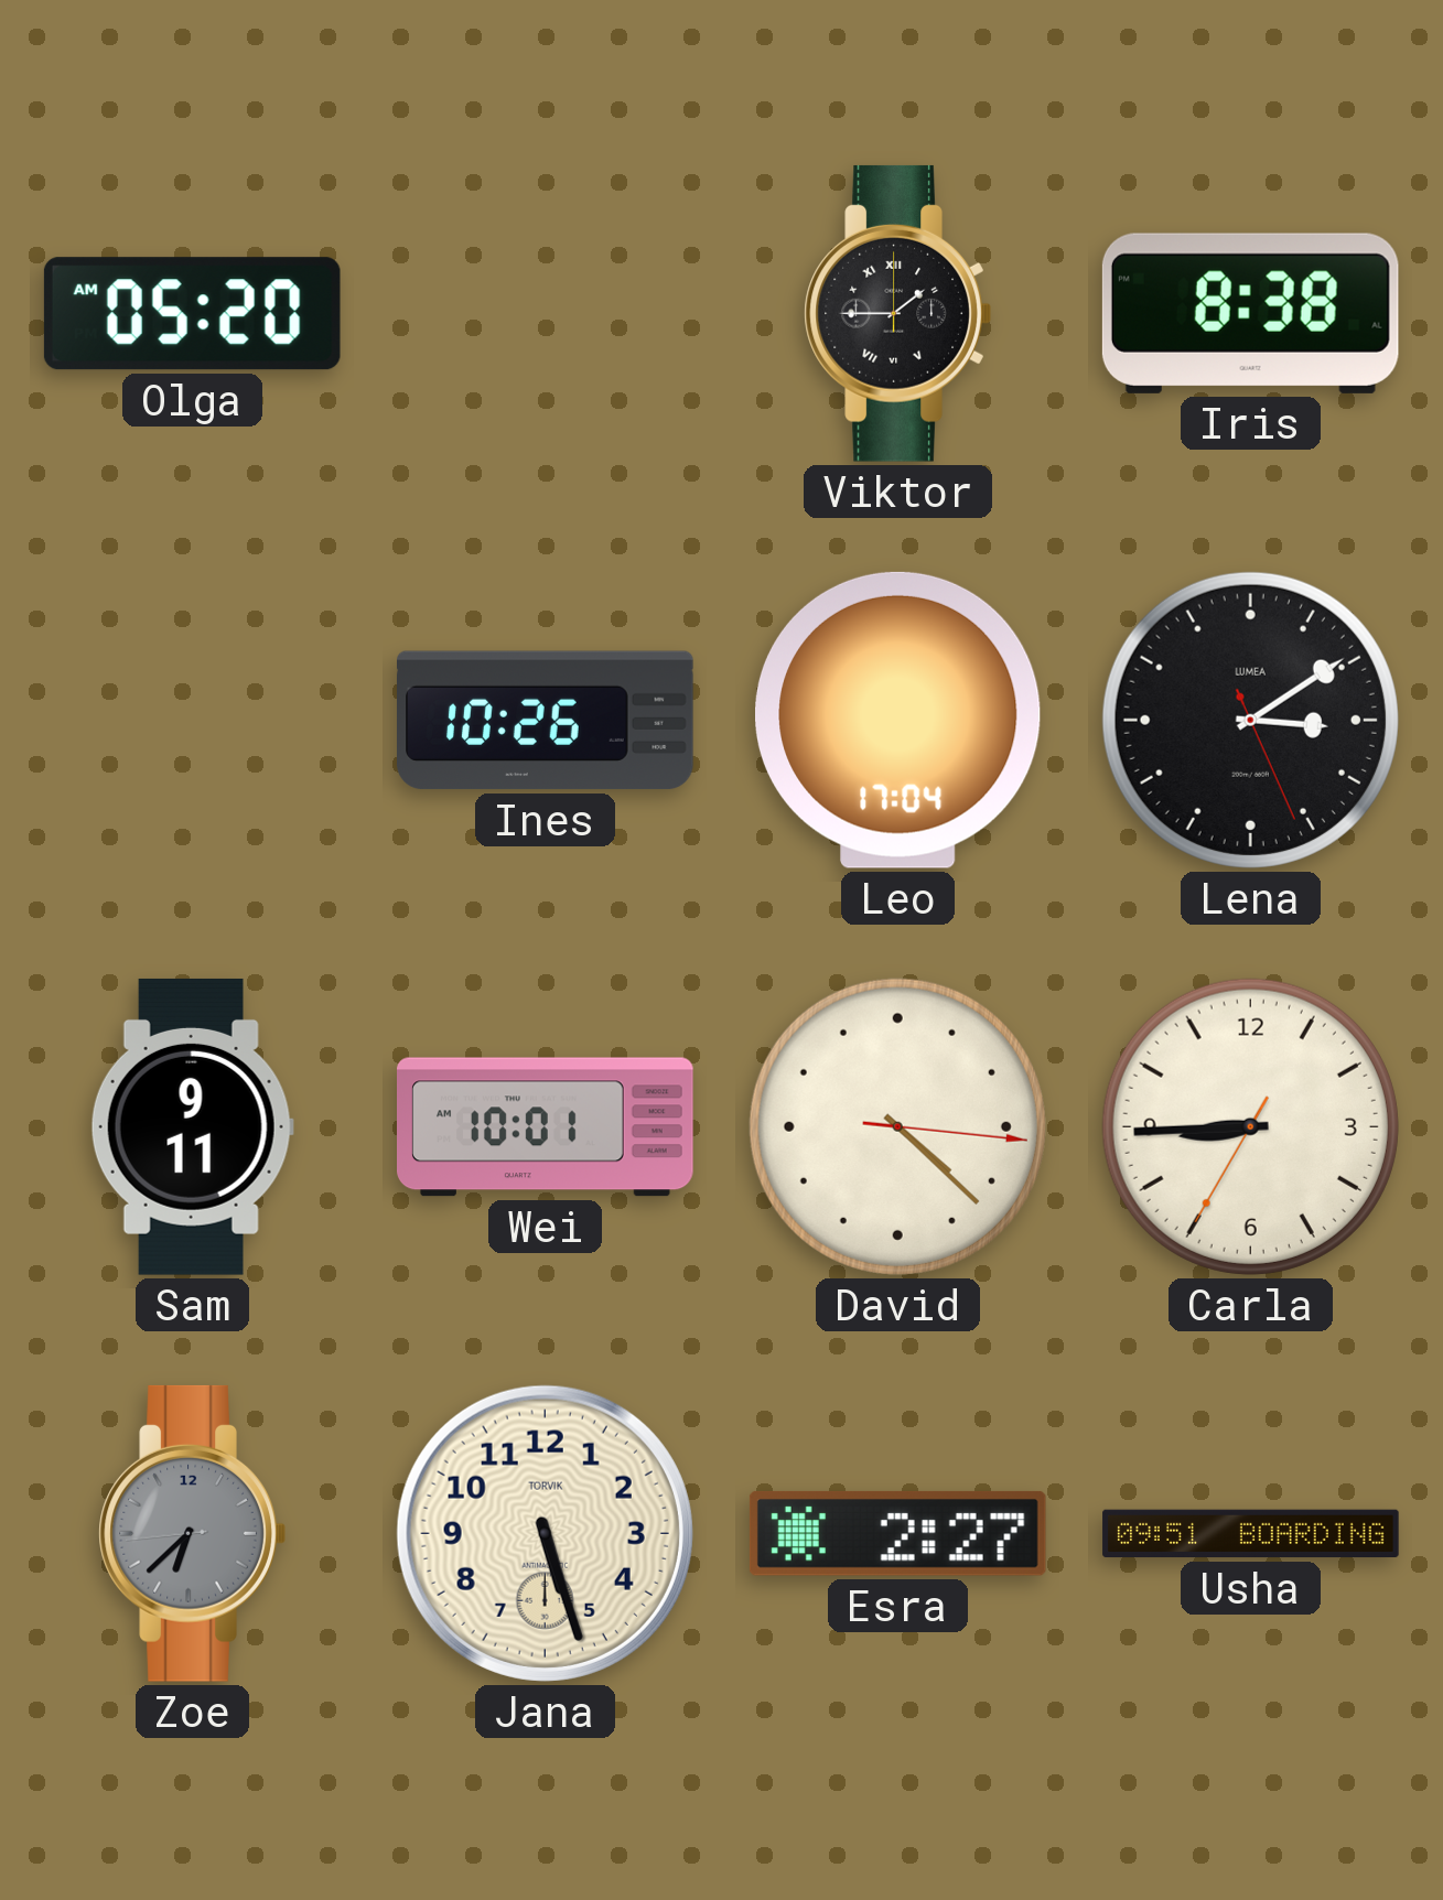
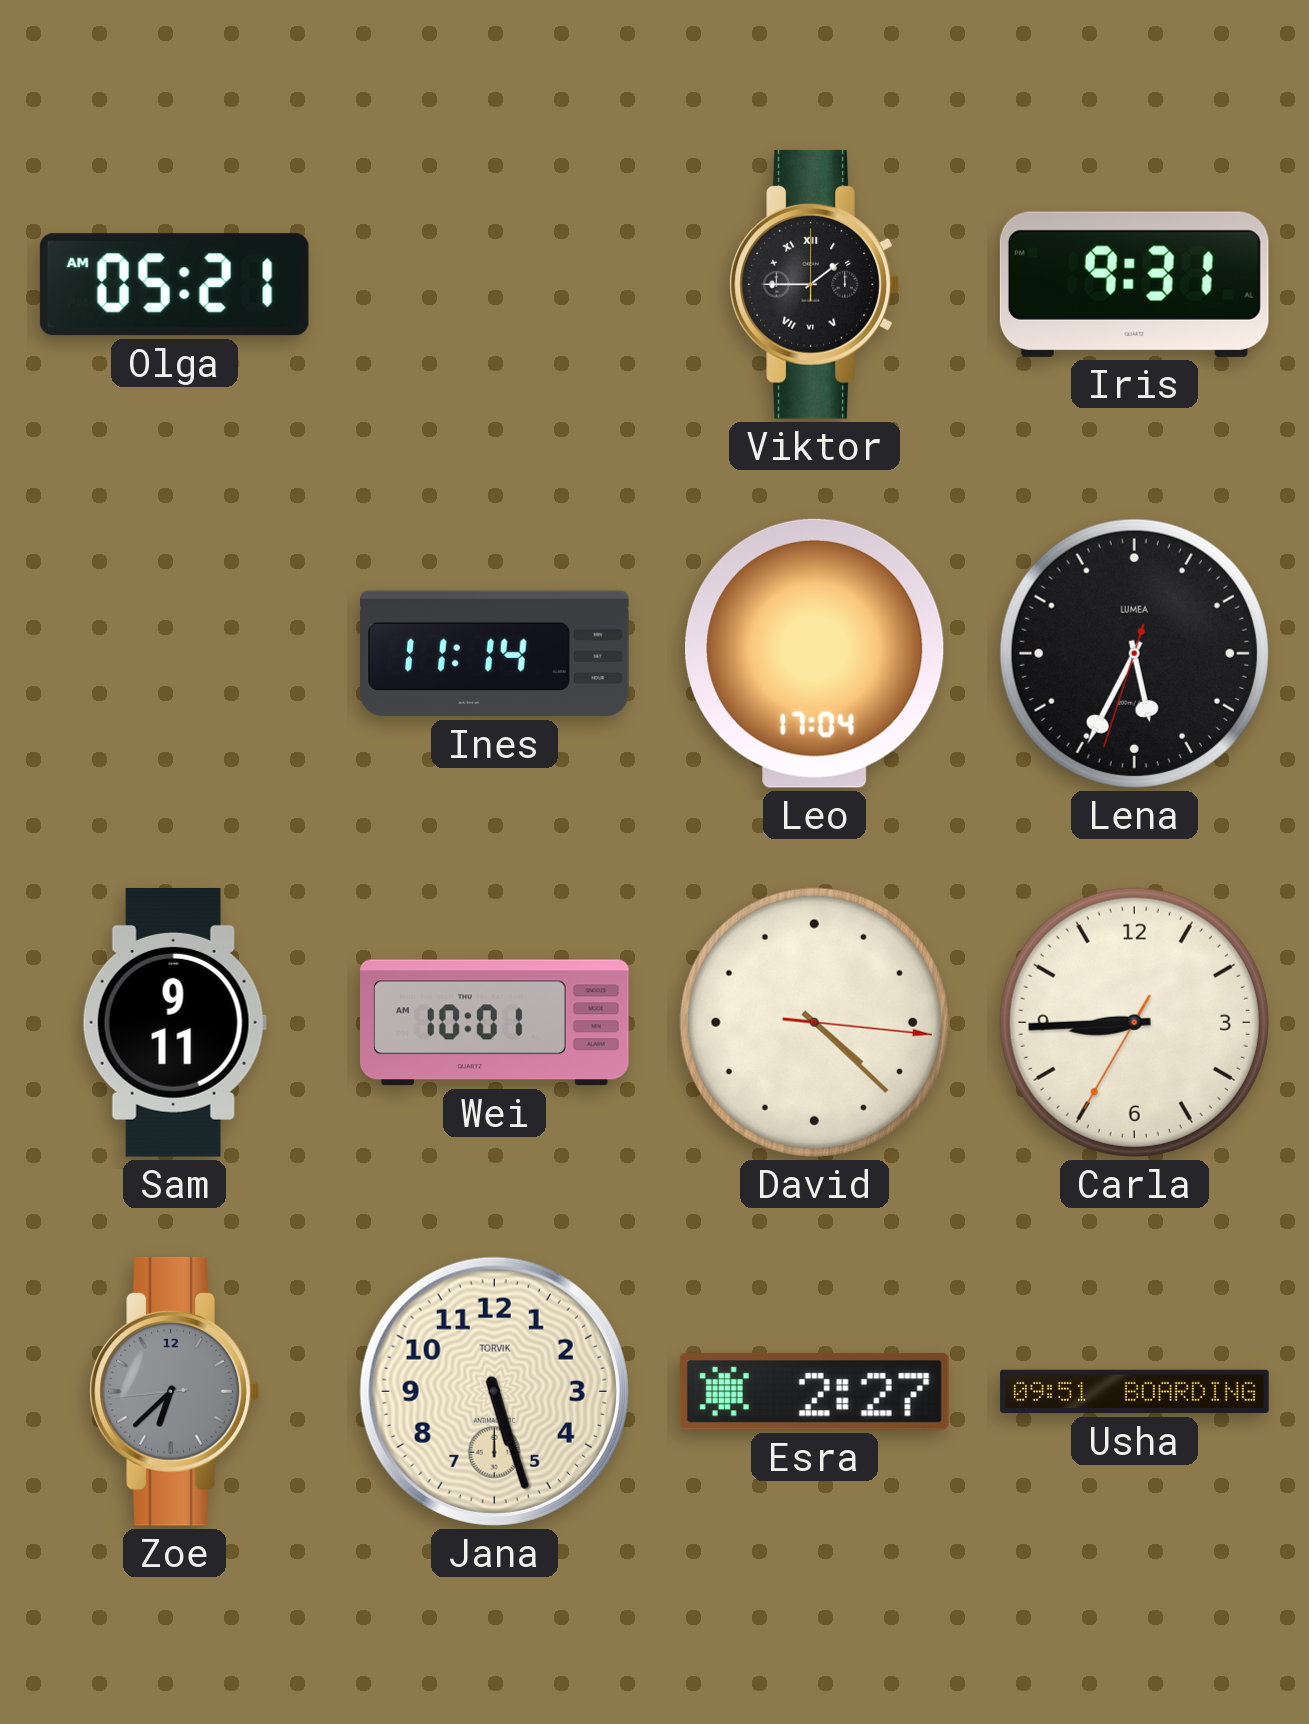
Olga: 05:20 -> 05:21
Iris: 8:38 -> 9:31
Ines: 10:26 -> 11:14
Lena: 3:09 -> 5:34
